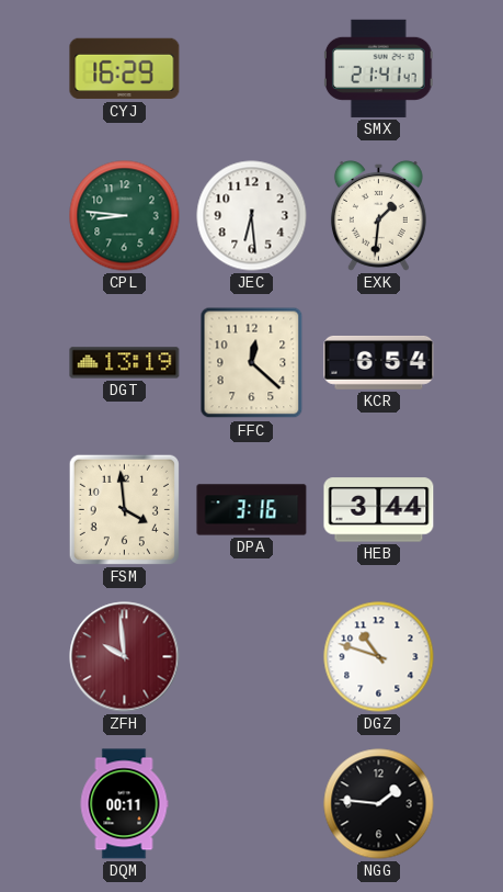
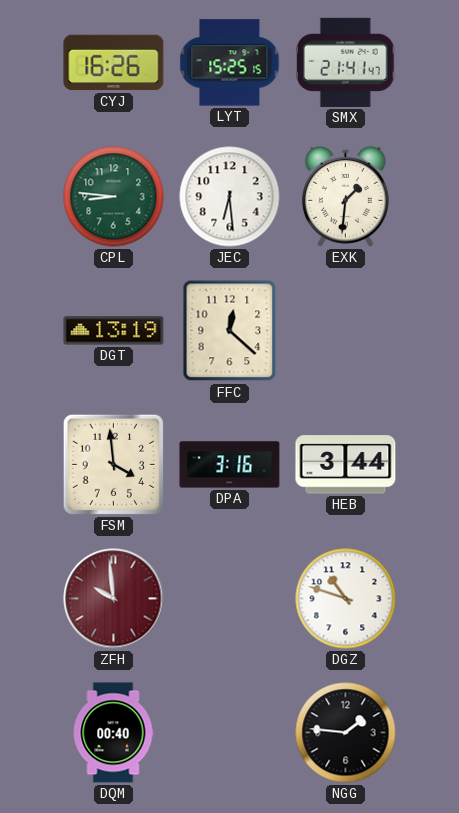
CYJ: 16:29 -> 16:26
LYT: none -> 15:25
KCR: 6:54 -> none
DQM: 00:11 -> 00:40
